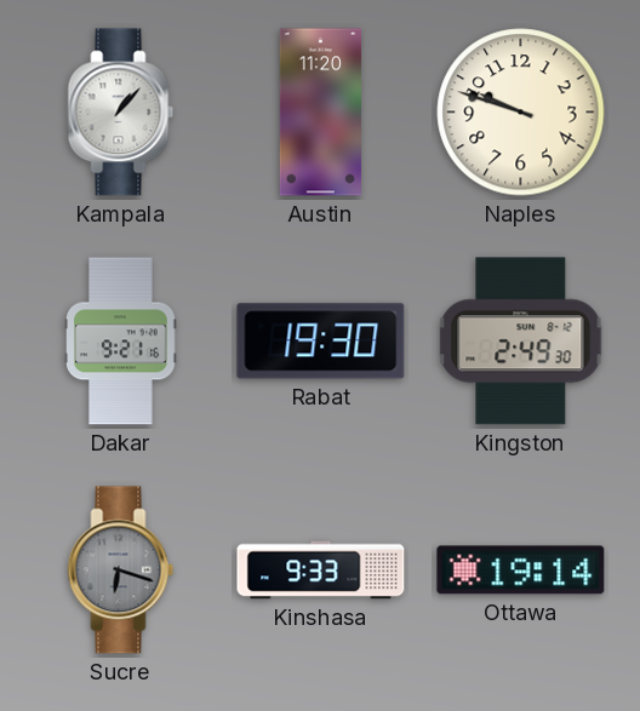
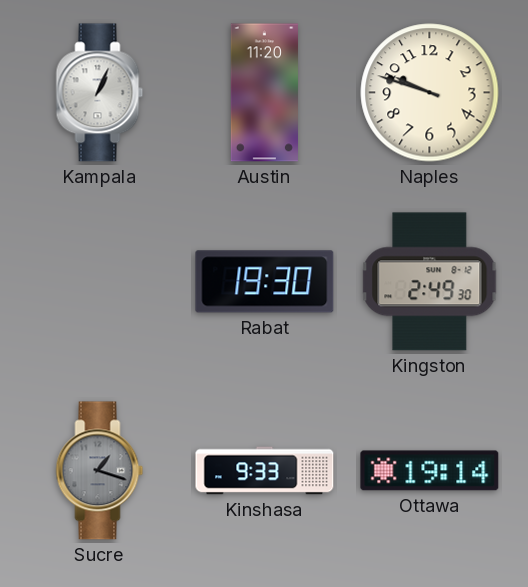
Kampala: 1:07 -> 1:04
Dakar: 9:21 -> none
Sucre: 6:18 -> 1:18
